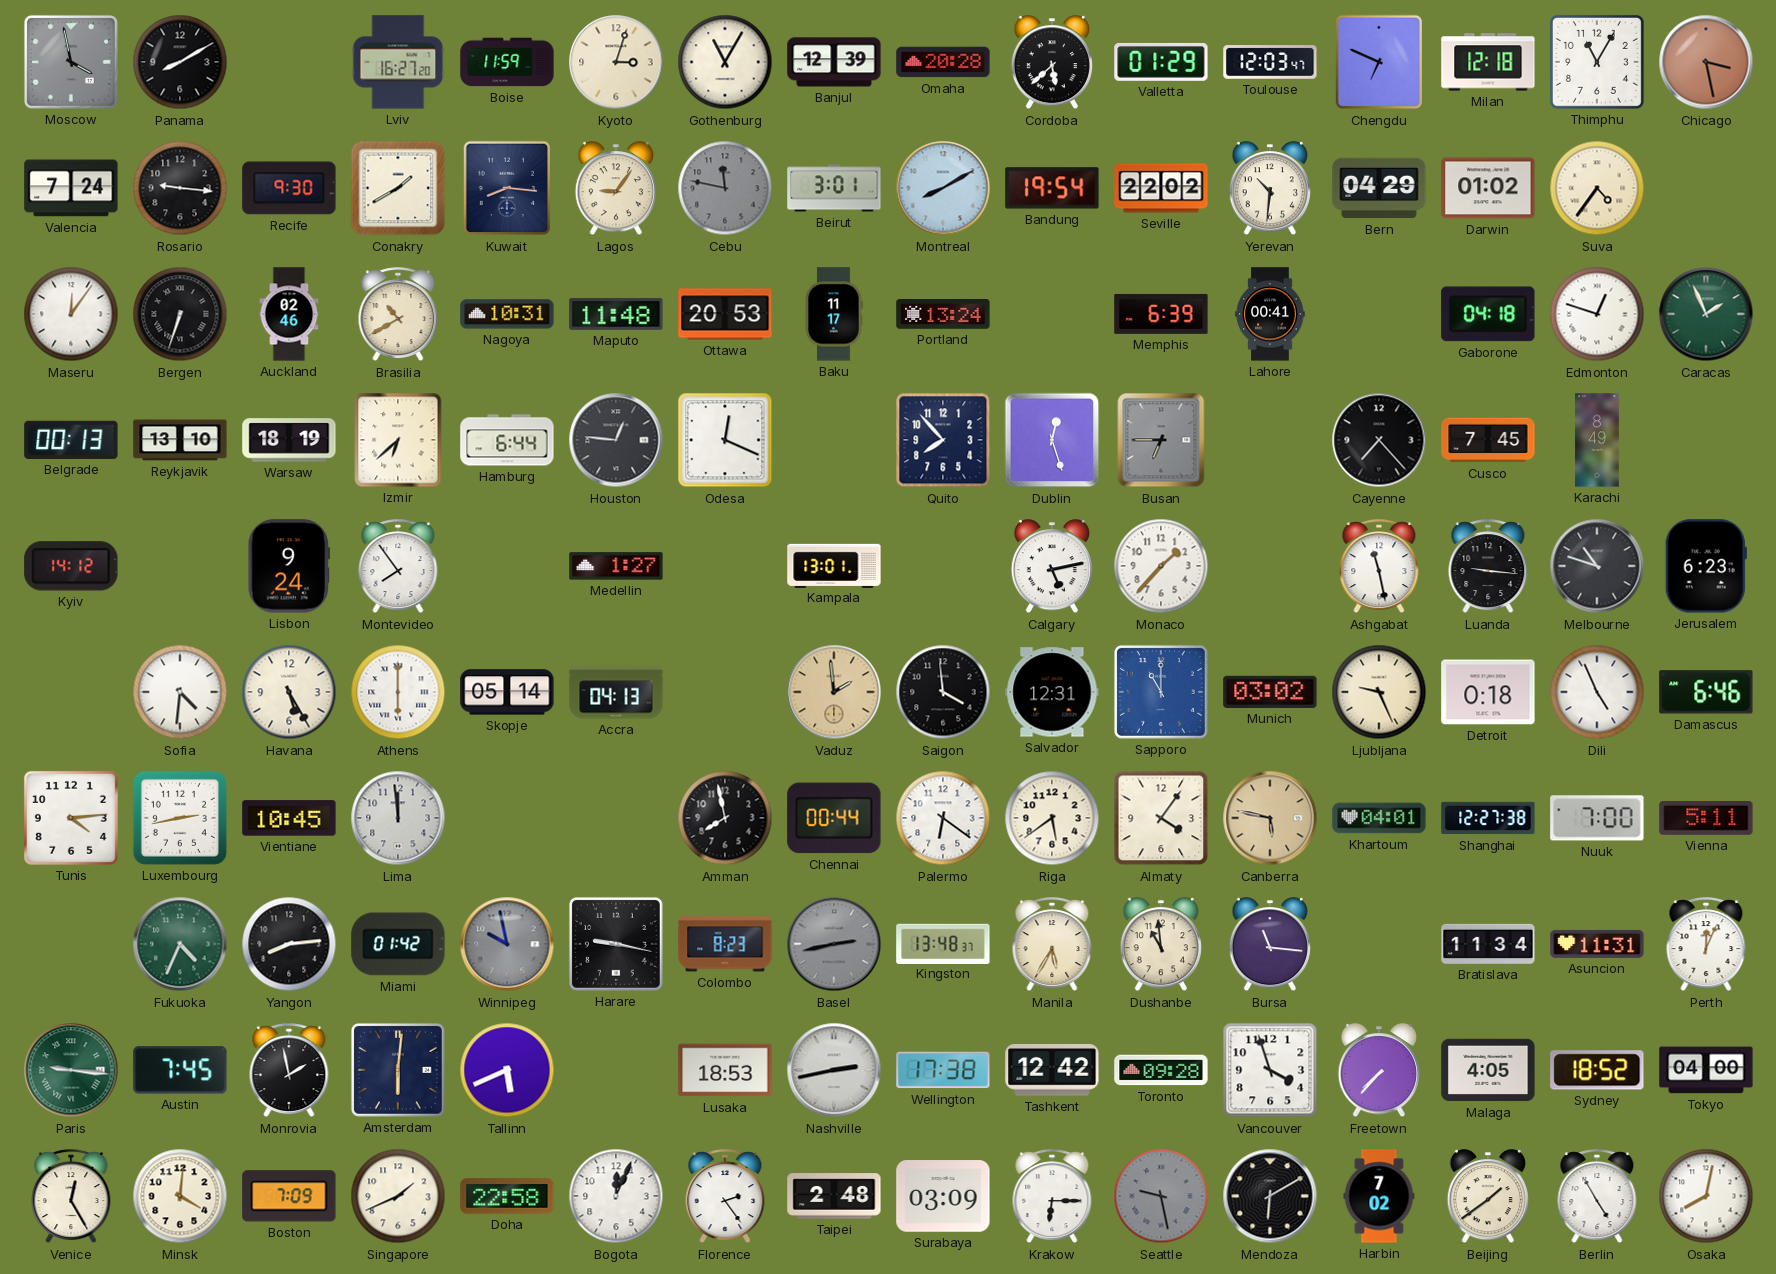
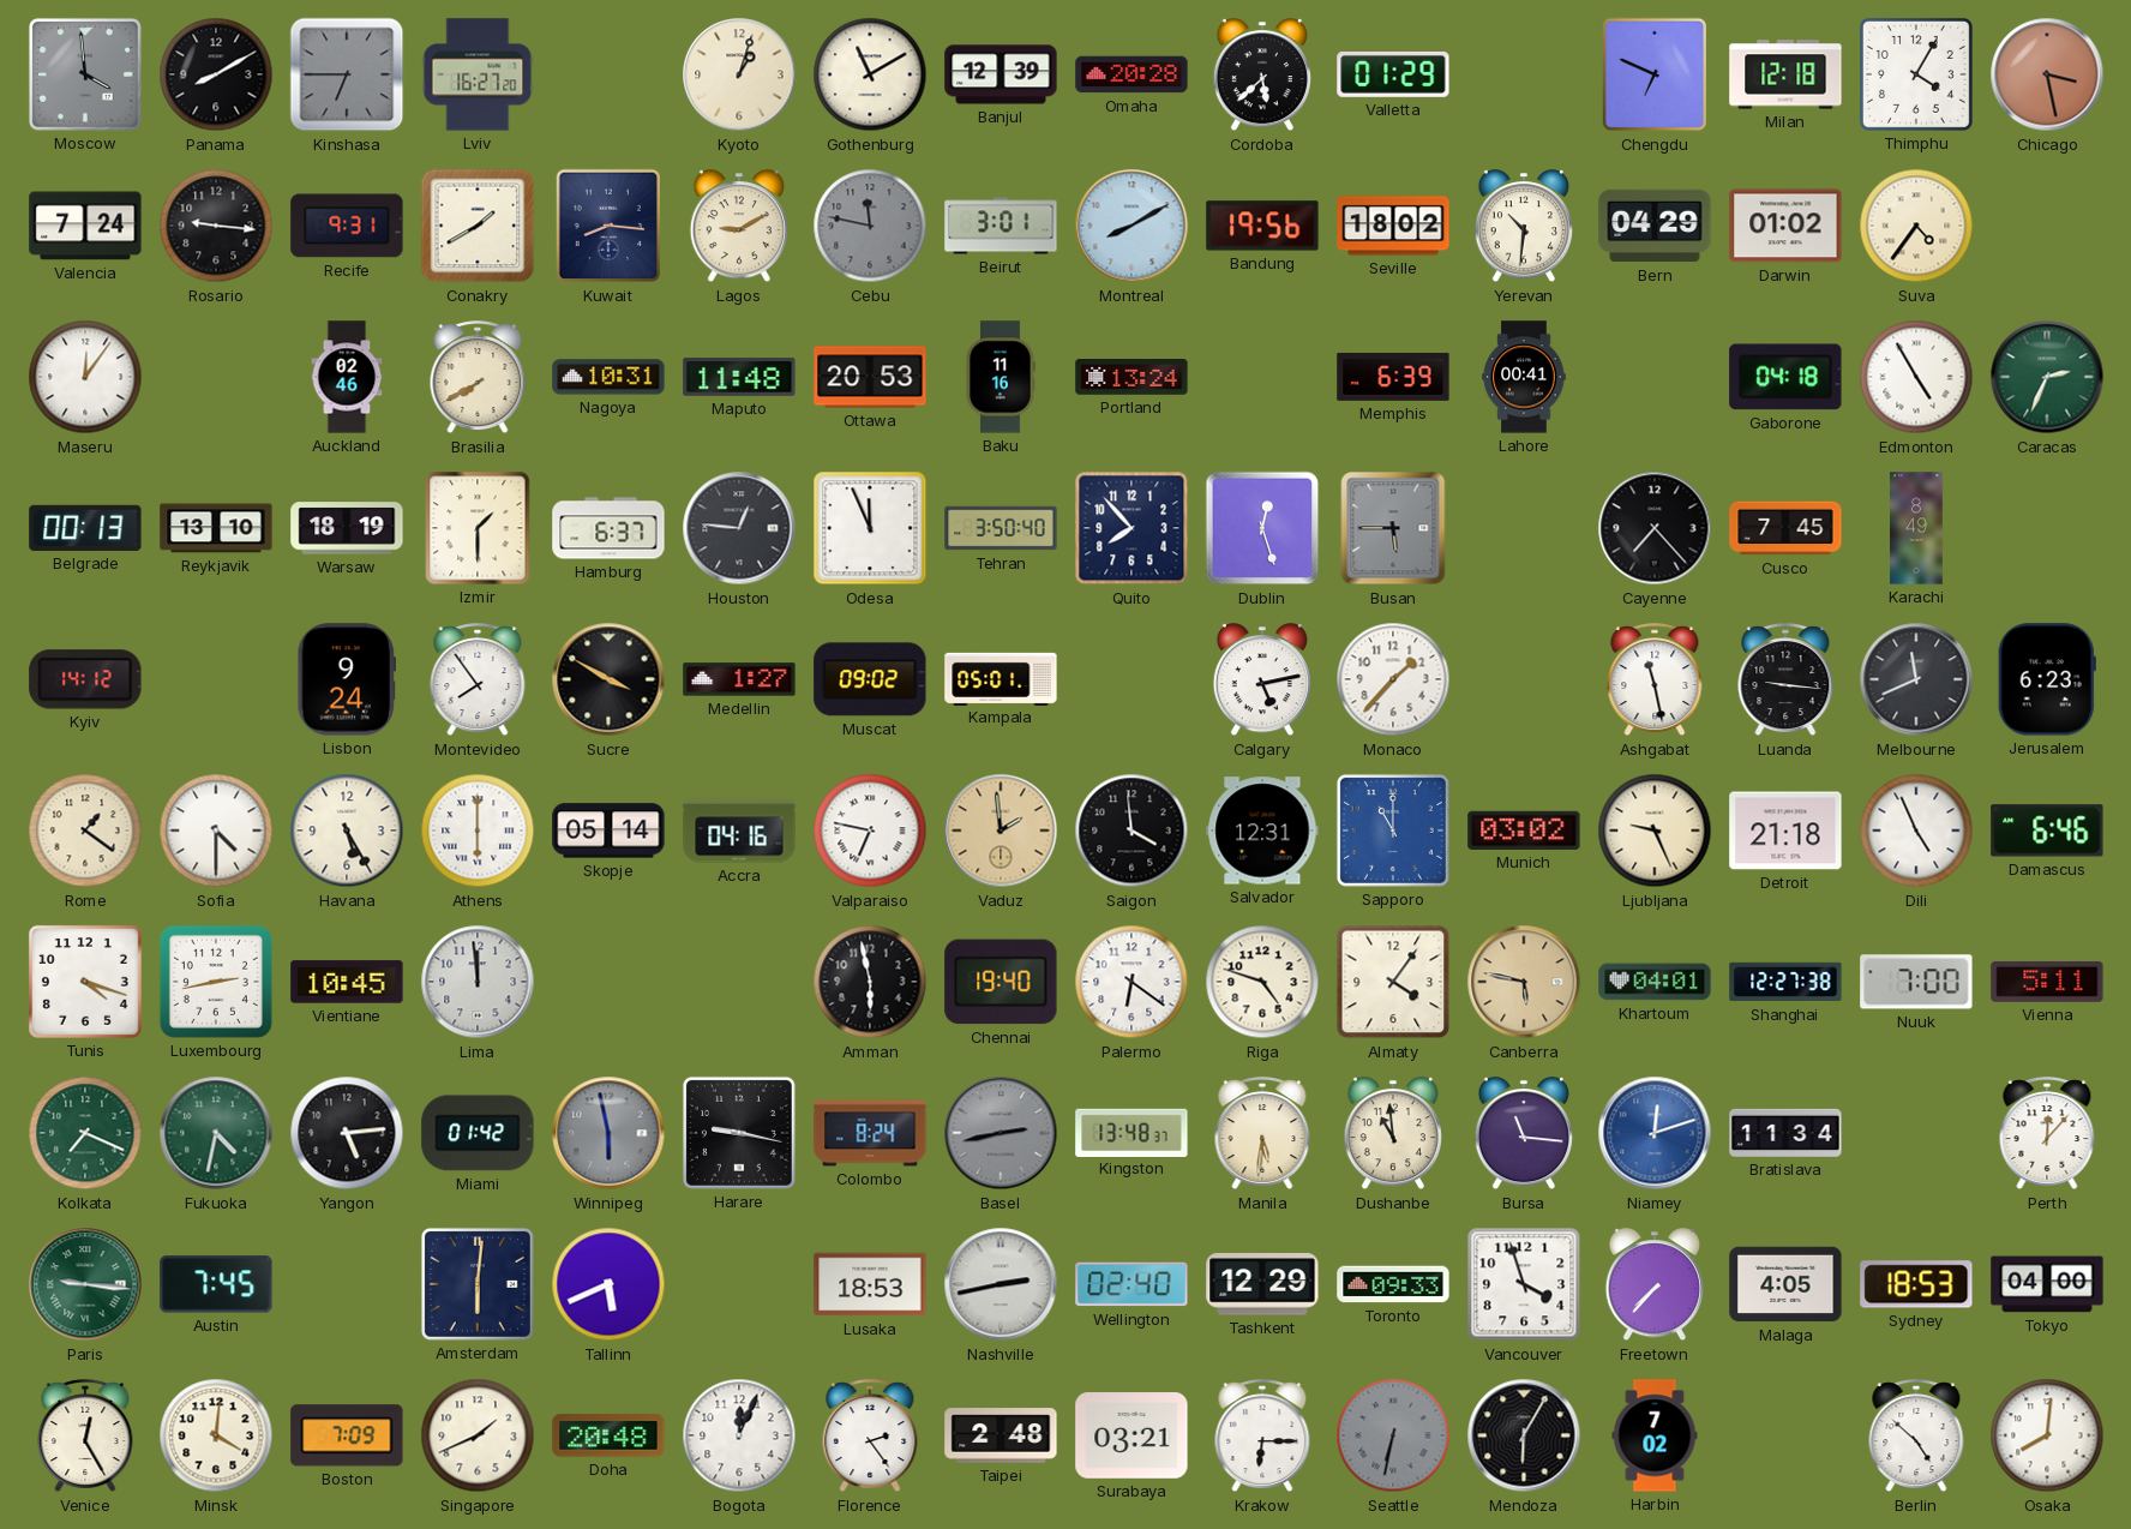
Moscow: 3:58 -> 3:59
Kinshasa: none -> 6:45
Boise: 11:59 -> none
Kyoto: 3:03 -> 1:03
Gothenburg: 11:05 -> 11:10
Toulouse: 12:03 -> none
Thimphu: 11:05 -> 4:05
Recife: 9:30 -> 9:31
Lagos: 9:06 -> 9:10
Bandung: 19:54 -> 19:56
Seville: 22:02 -> 18:02
Bergen: 6:33 -> none
Brasilia: 10:40 -> 7:40
Baku: 11:17 -> 11:16
Edmonton: 12:48 -> 4:55
Caracas: 1:56 -> 2:34
Izmir: 6:38 -> 1:30
Hamburg: 6:44 -> 6:37
Odesa: 12:19 -> 11:56
Tehran: none -> 3:50
Busan: 6:45 -> 5:45
Sucre: none -> 3:50
Muscat: none -> 09:02
Kampala: 13:01 -> 05:01
Melbourne: 10:48 -> 11:41
Rome: none -> 1:21
Sofia: 4:31 -> 4:30
Accra: 04:13 -> 04:16
Valparaiso: none -> 6:47
Detroit: 0:18 -> 21:18
Tunis: 4:14 -> 4:18
Amman: 7:58 -> 5:58
Chennai: 00:44 -> 19:40
Riga: 5:39 -> 4:48
Kolkata: none -> 7:19
Fukuoka: 4:34 -> 4:32
Yangon: 8:14 -> 5:14
Winnipeg: 9:58 -> 5:58
Colombo: 8:23 -> 8:24
Manila: 5:35 -> 5:31
Niamey: none -> 12:12
Asuncion: 11:31 -> none
Perth: 12:04 -> 12:07
Monrovia: 1:58 -> none
Wellington: 17:38 -> 02:40
Tashkent: 12:42 -> 12:29
Toronto: 09:28 -> 09:33
Sydney: 18:52 -> 18:53
Doha: 22:58 -> 20:48
Surabaya: 03:09 -> 03:21
Seattle: 9:28 -> 6:32
Mendoza: 6:10 -> 6:05
Beijing: 1:39 -> none
Berlin: 4:55 -> 4:52
Osaka: 8:02 -> 8:01
